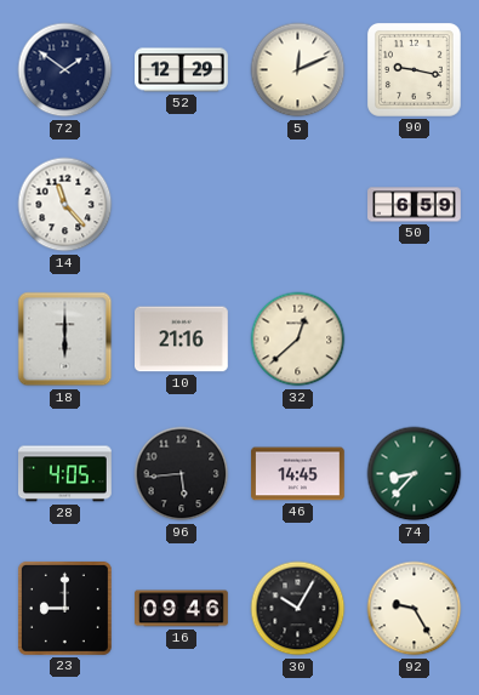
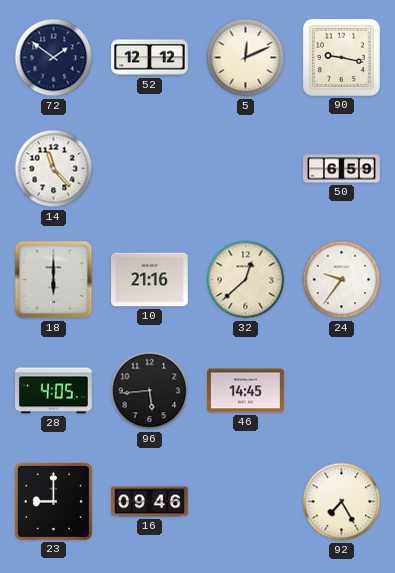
52: 12:29 -> 12:12
24: none -> 9:36
74: 8:37 -> none
30: 10:05 -> none
92: 9:25 -> 7:25
